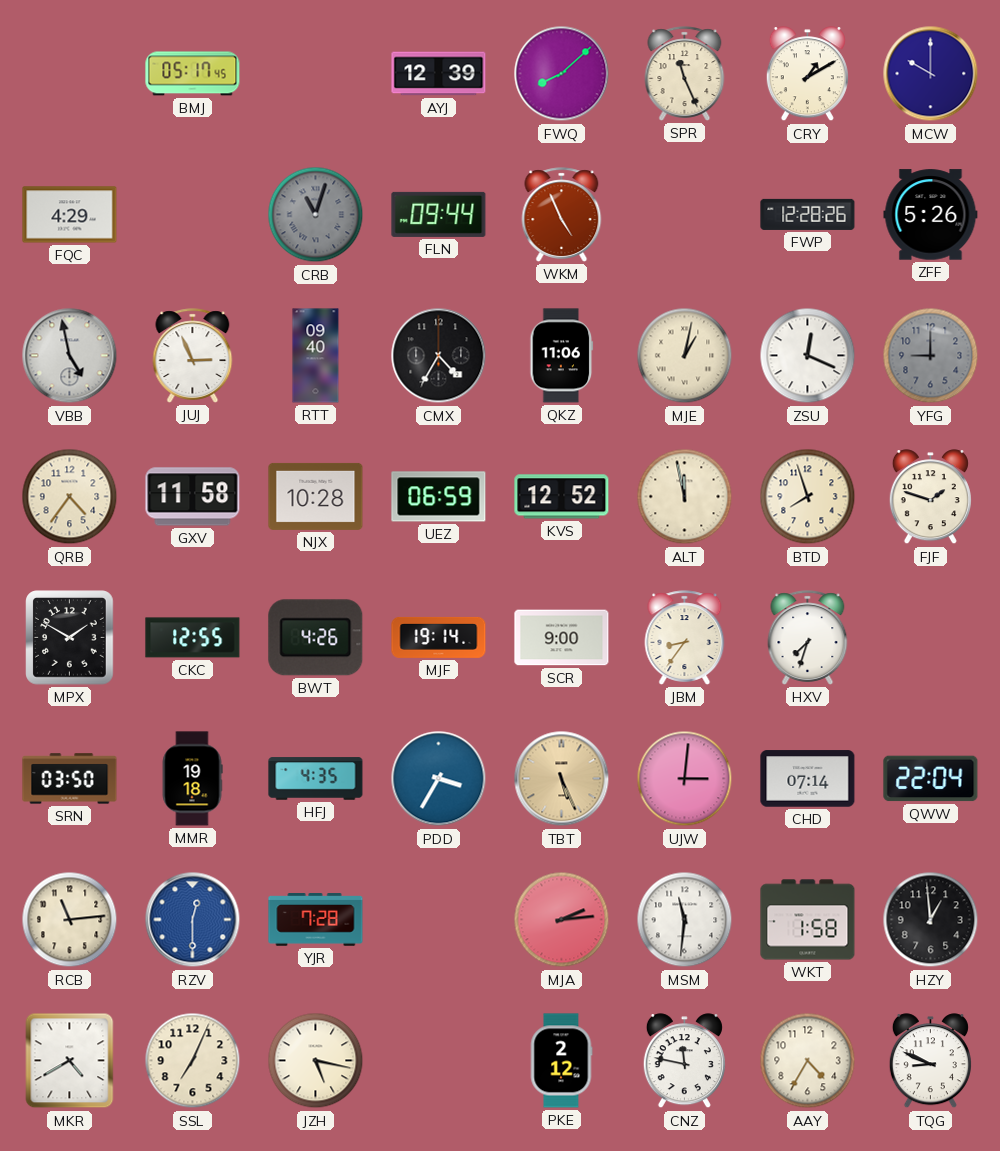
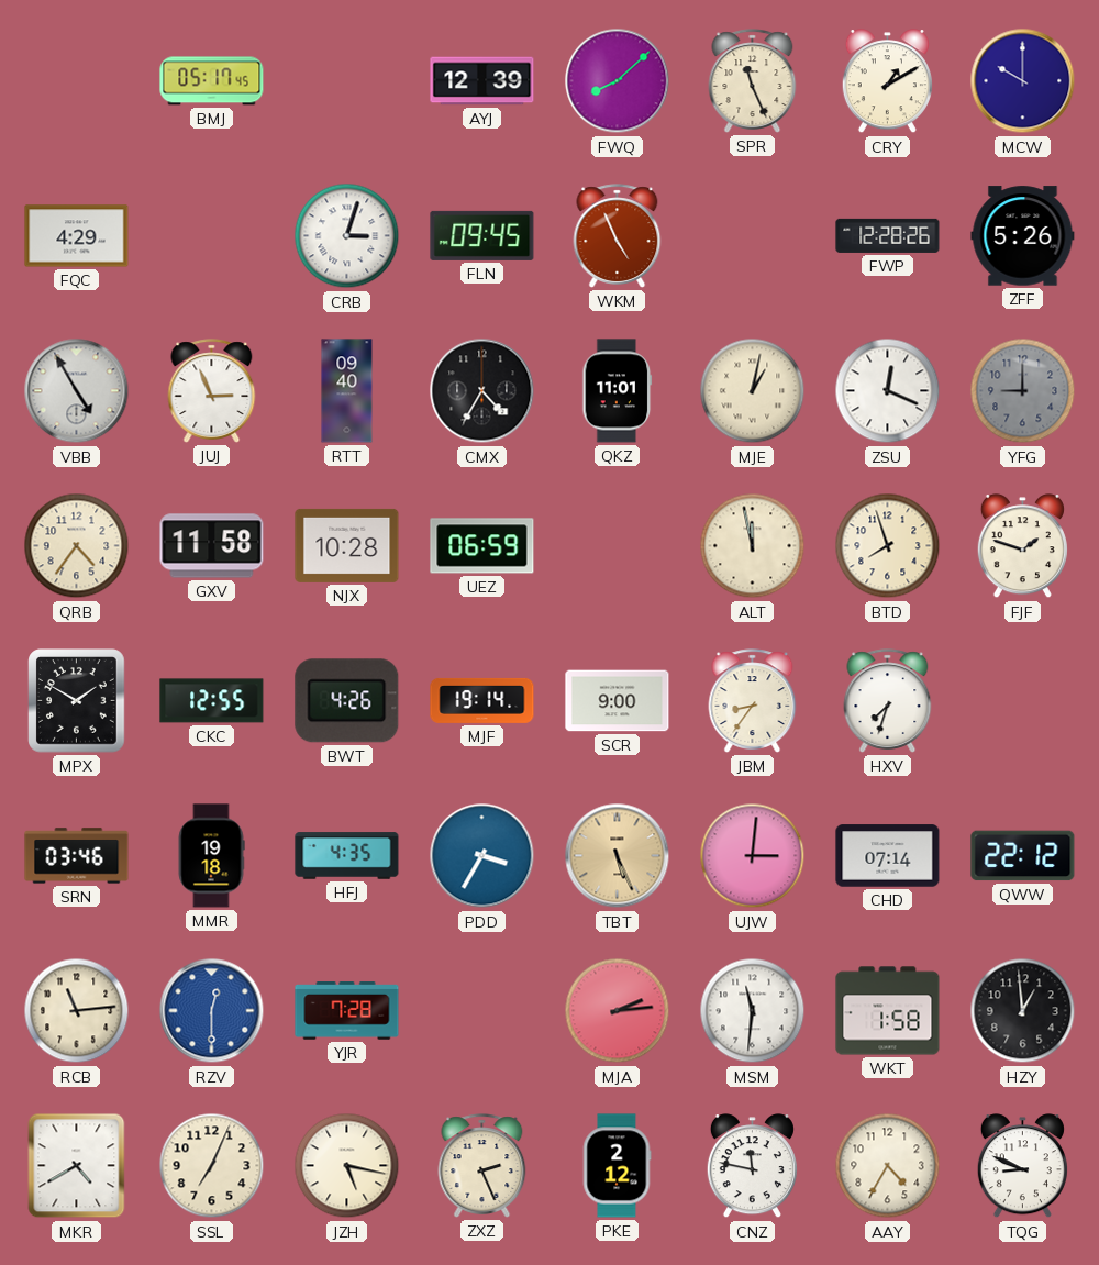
CRB: 11:03 -> 3:03
CRB dial: grey -> white
FLN: 09:44 -> 09:45
VBB: 4:58 -> 4:55
QKZ: 11:06 -> 11:01
KVS: 12:52 -> none
SRN: 03:50 -> 03:46
QWW: 22:04 -> 22:12
ZXZ: none -> 2:26
